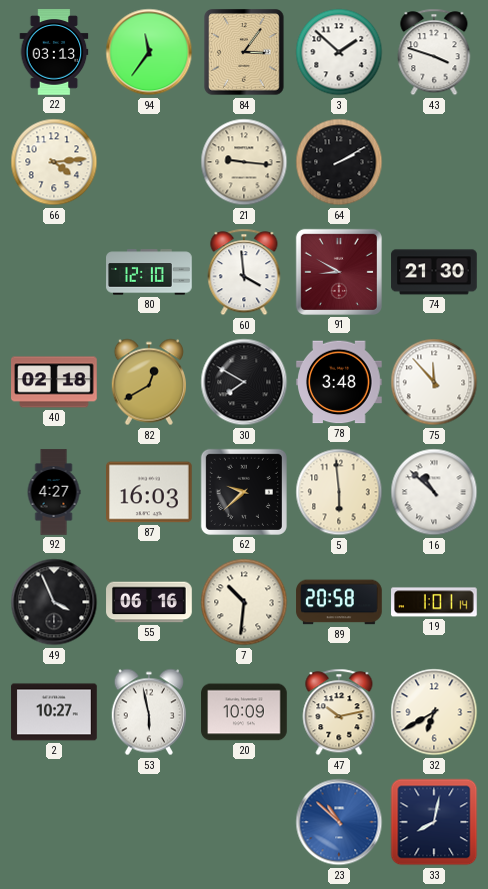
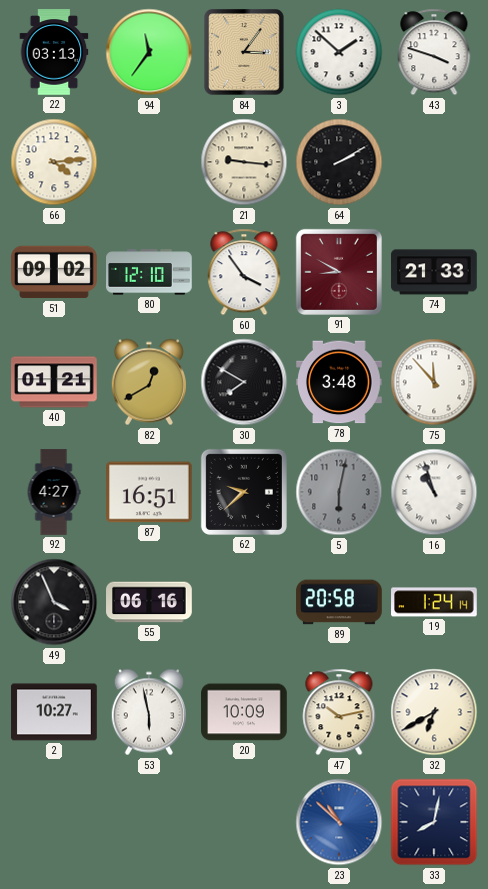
51: none -> 09:02
60: 3:59 -> 3:54
74: 21:30 -> 21:33
40: 02:18 -> 01:21
87: 16:03 -> 16:51
5: 5:59 -> 6:02
5 dial: cream -> grey
16: 10:52 -> 10:57
7: 10:31 -> none
19: 1:01 -> 1:24
